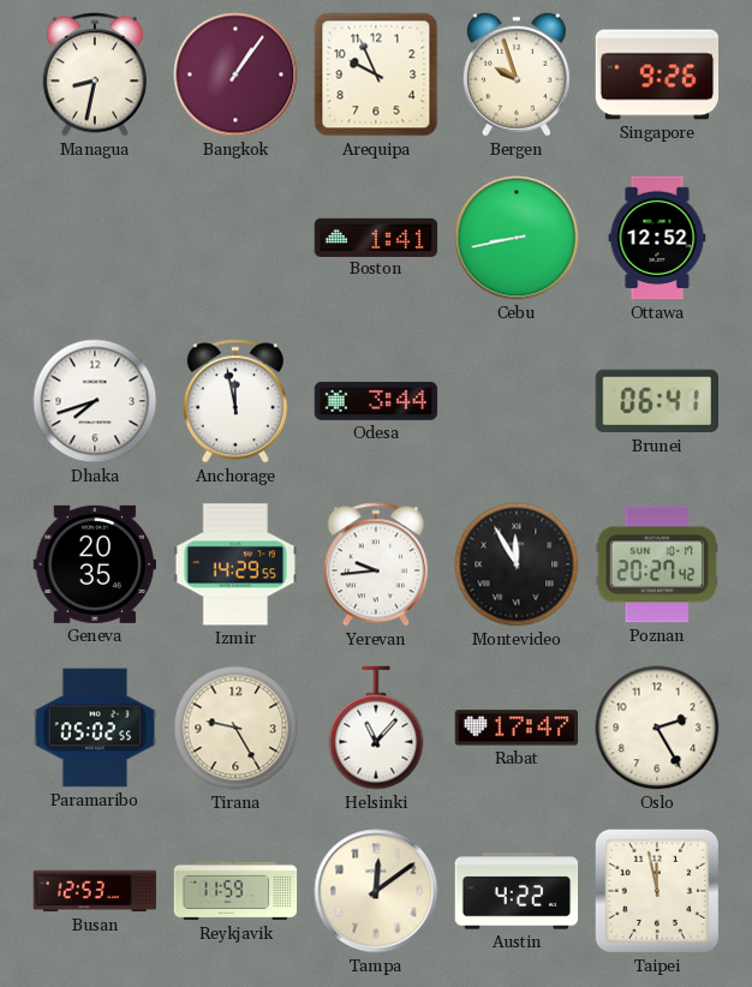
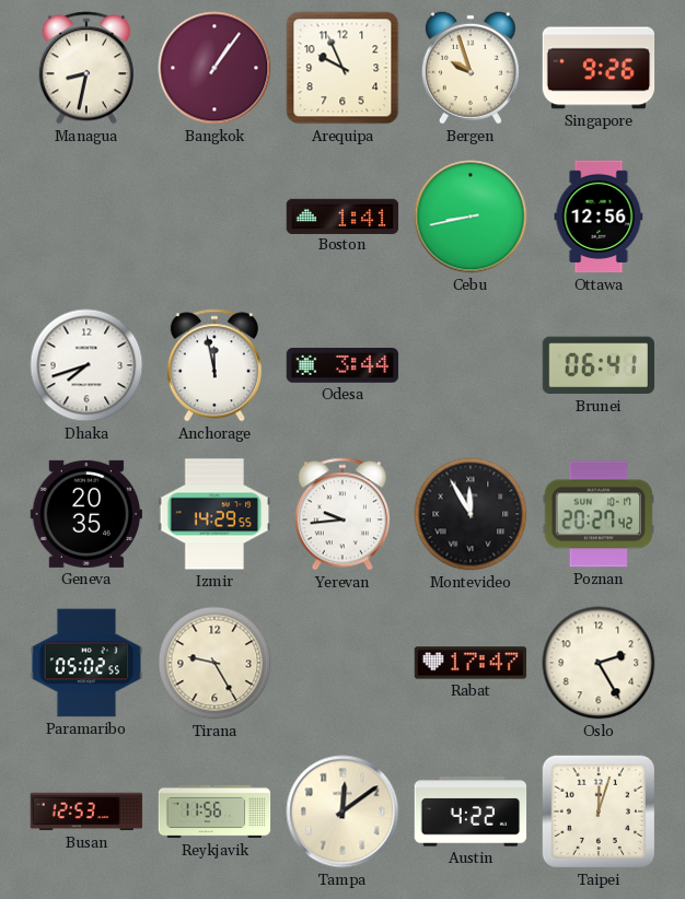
Ottawa: 12:52 -> 12:56
Helsinki: 11:07 -> none
Reykjavik: 11:59 -> 11:56
Taipei: 11:58 -> 12:03
